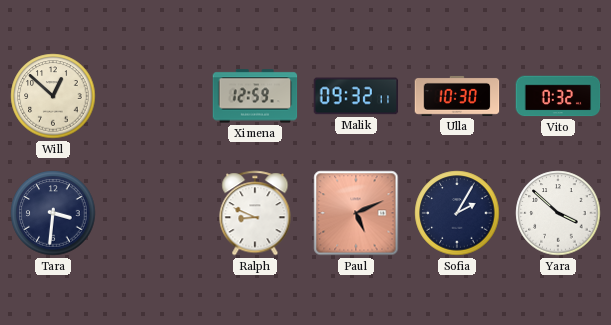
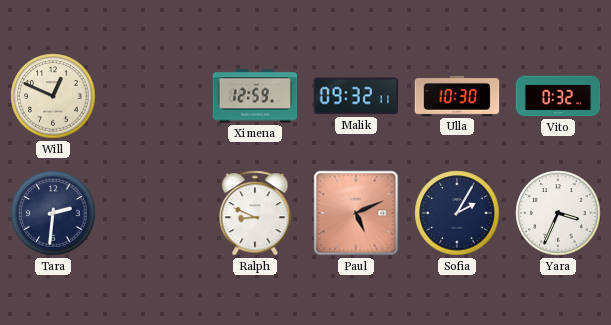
Will: 12:52 -> 12:49
Tara: 3:31 -> 2:31
Yara: 3:52 -> 3:34
